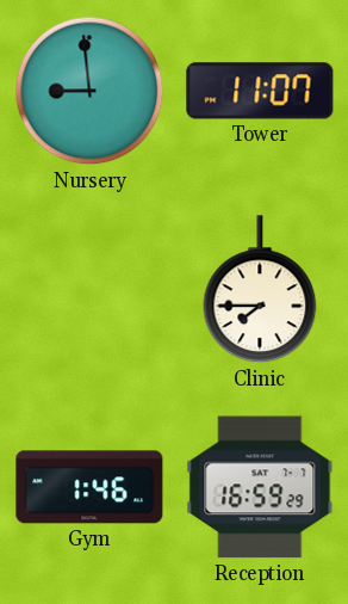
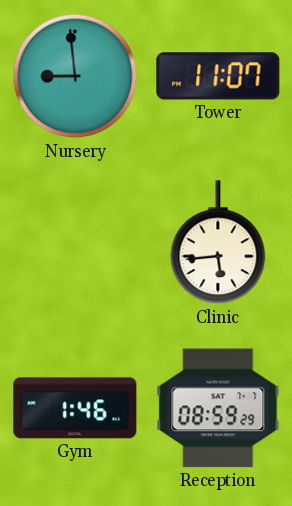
Clinic: 7:45 -> 5:44
Reception: 16:59 -> 08:59
